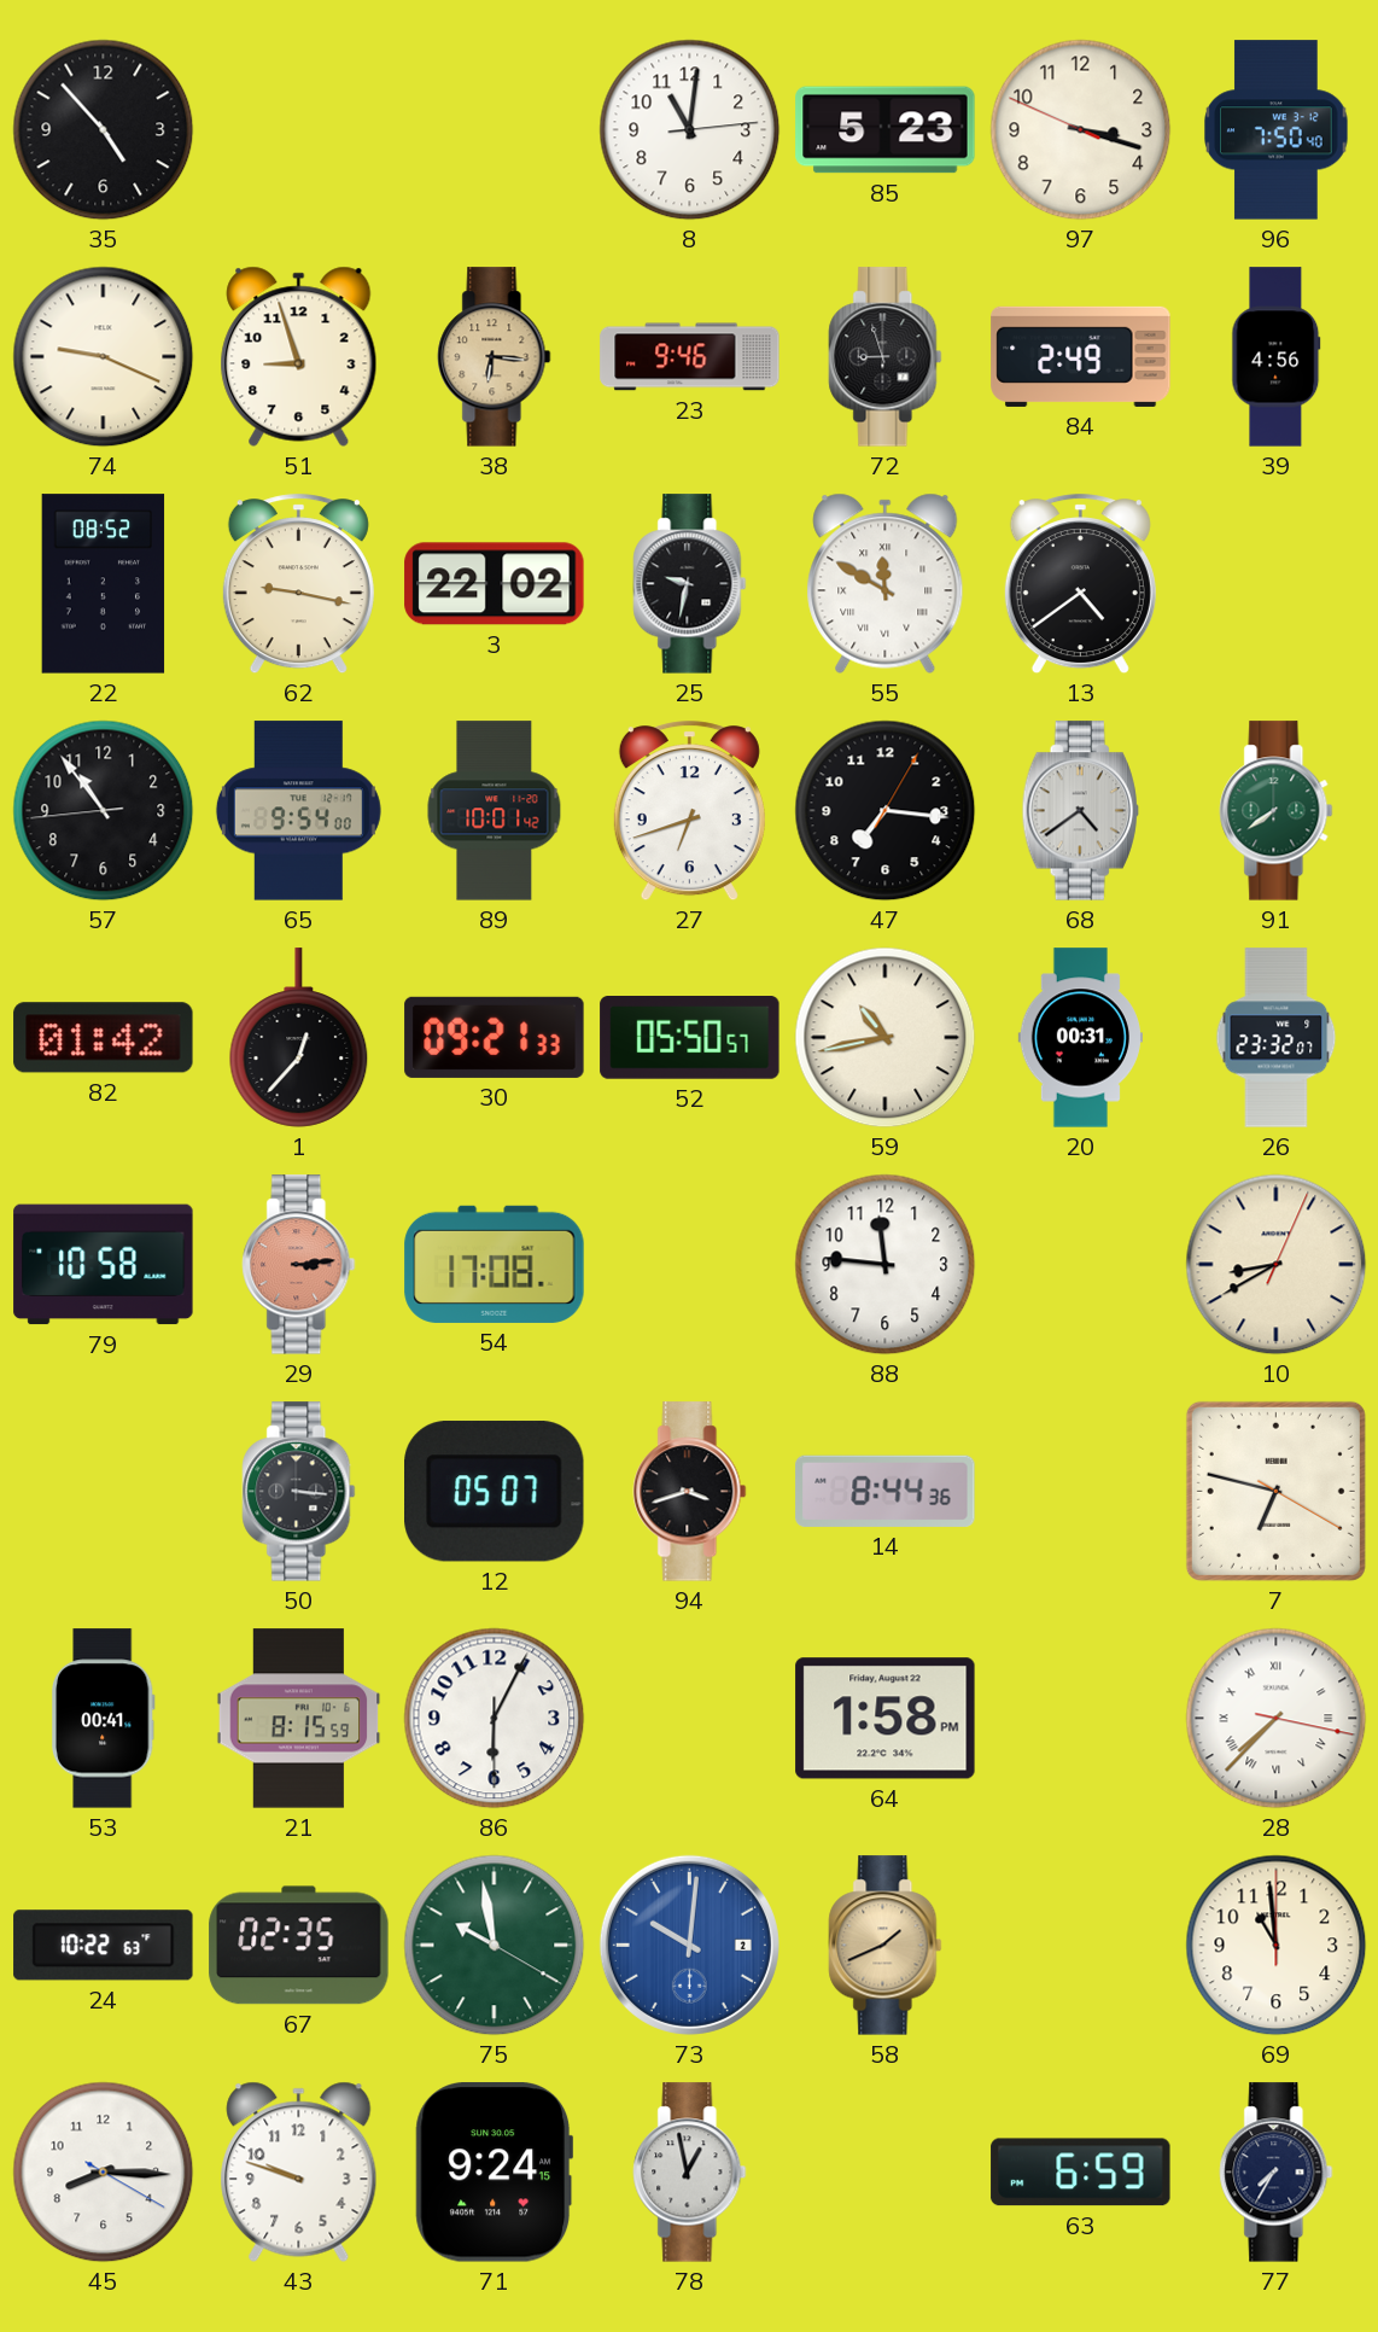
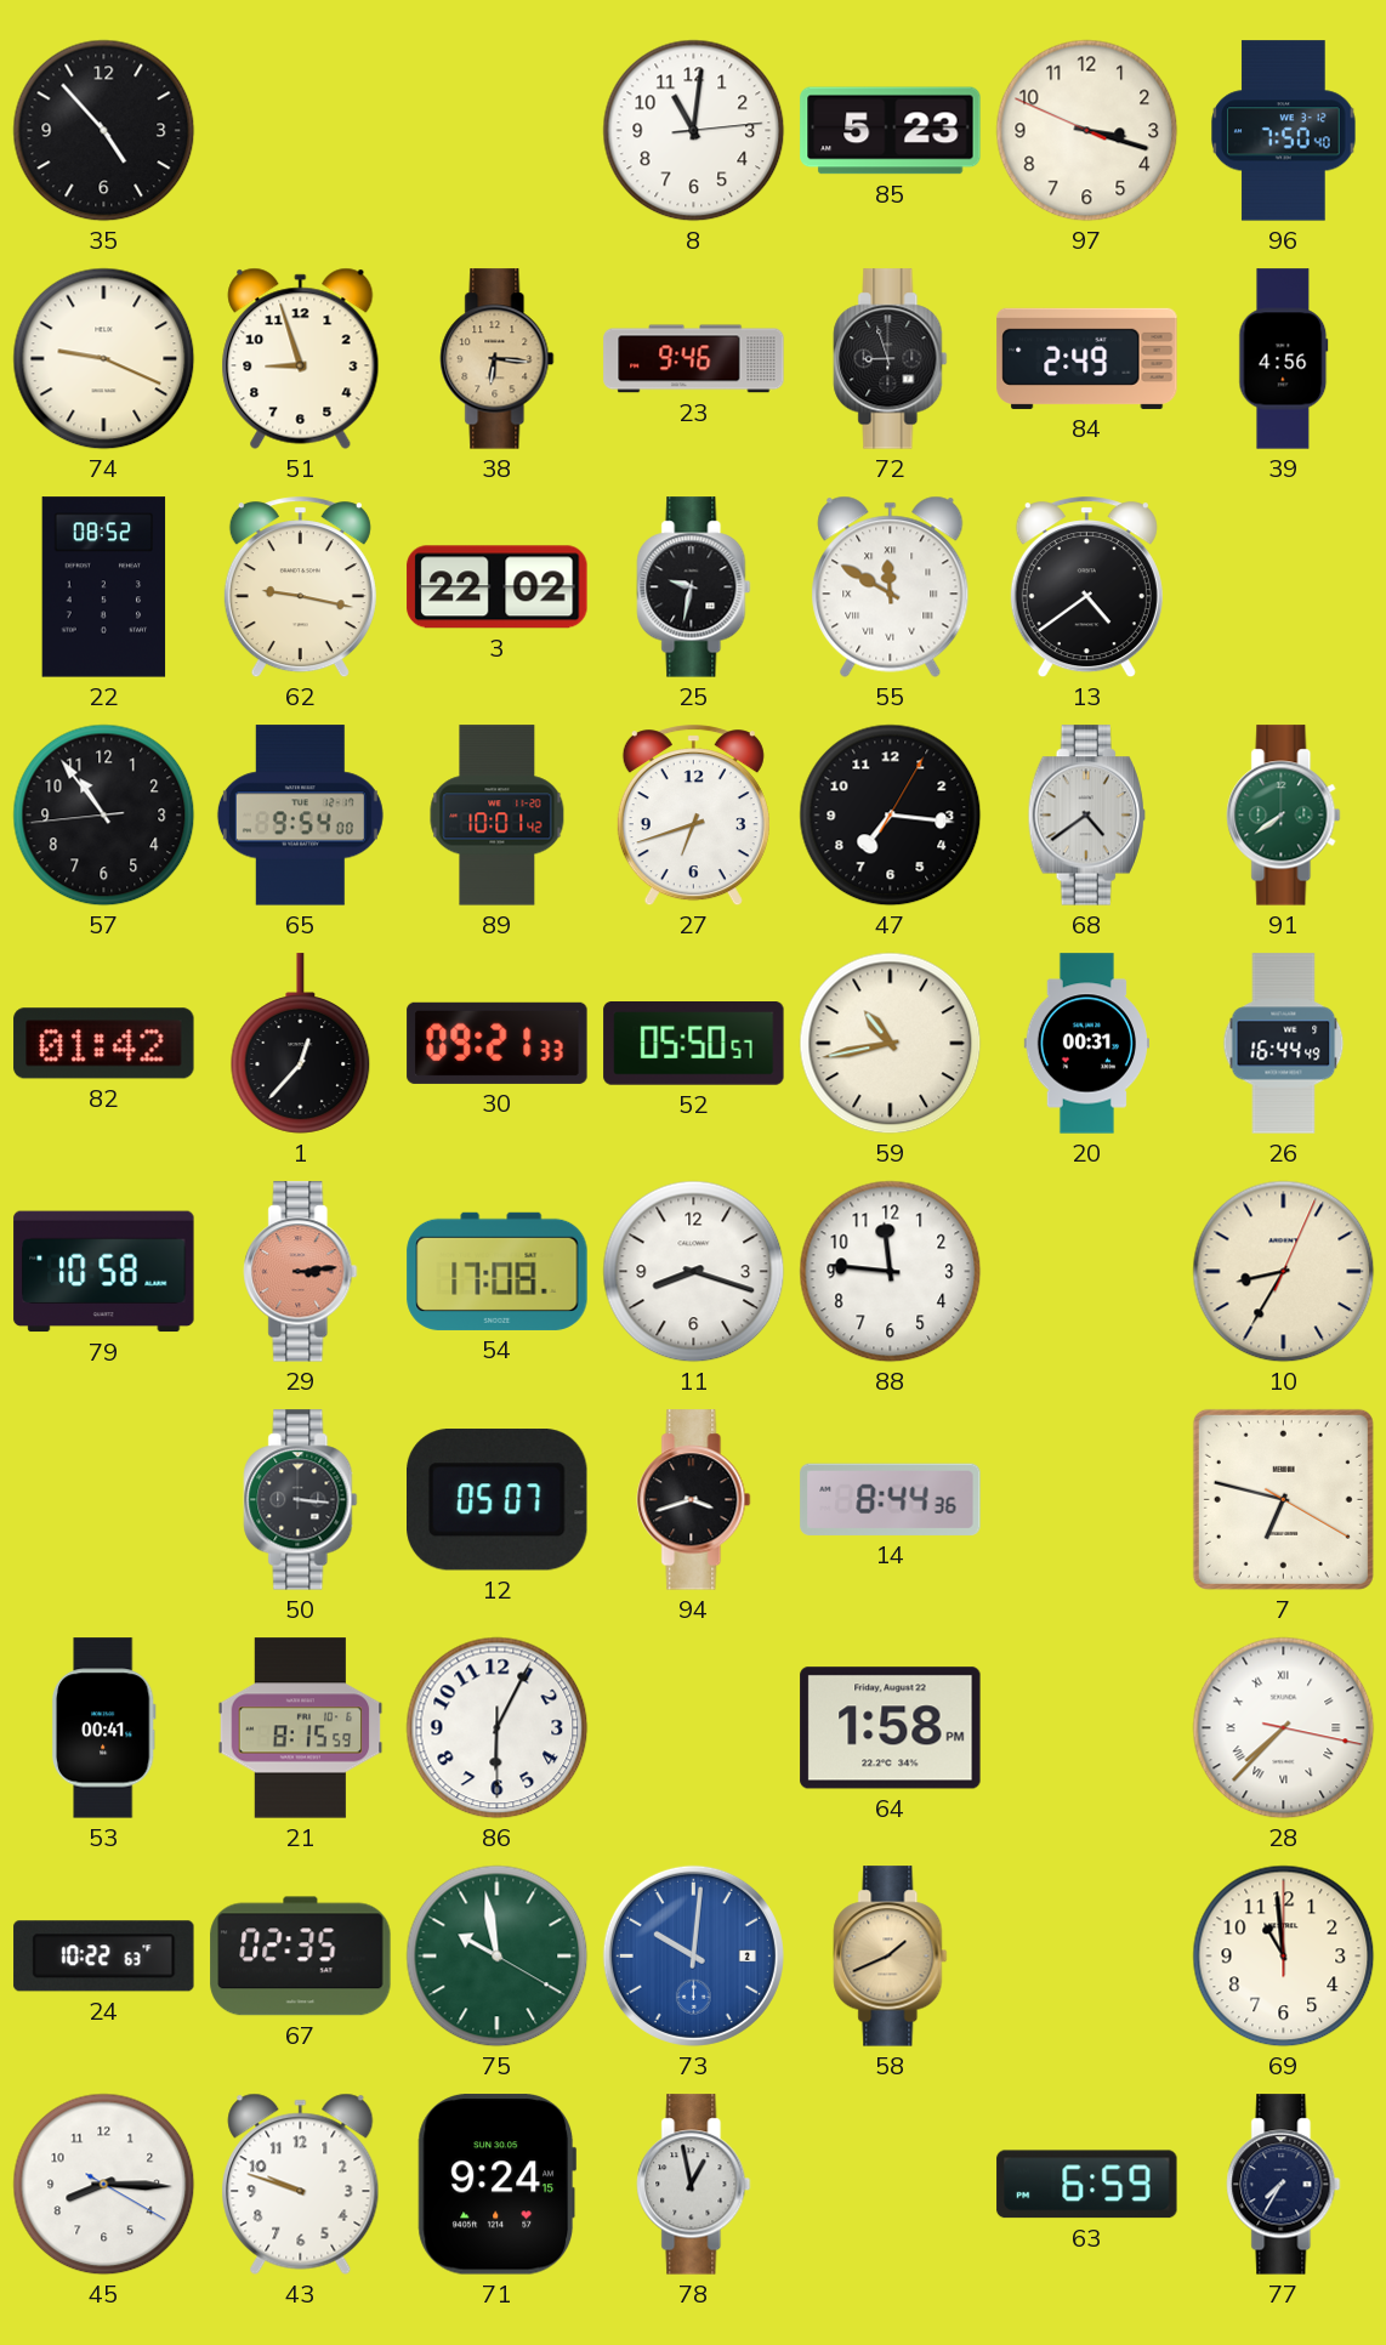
26: 23:32 -> 16:44
11: none -> 8:18
10: 8:40 -> 8:35
